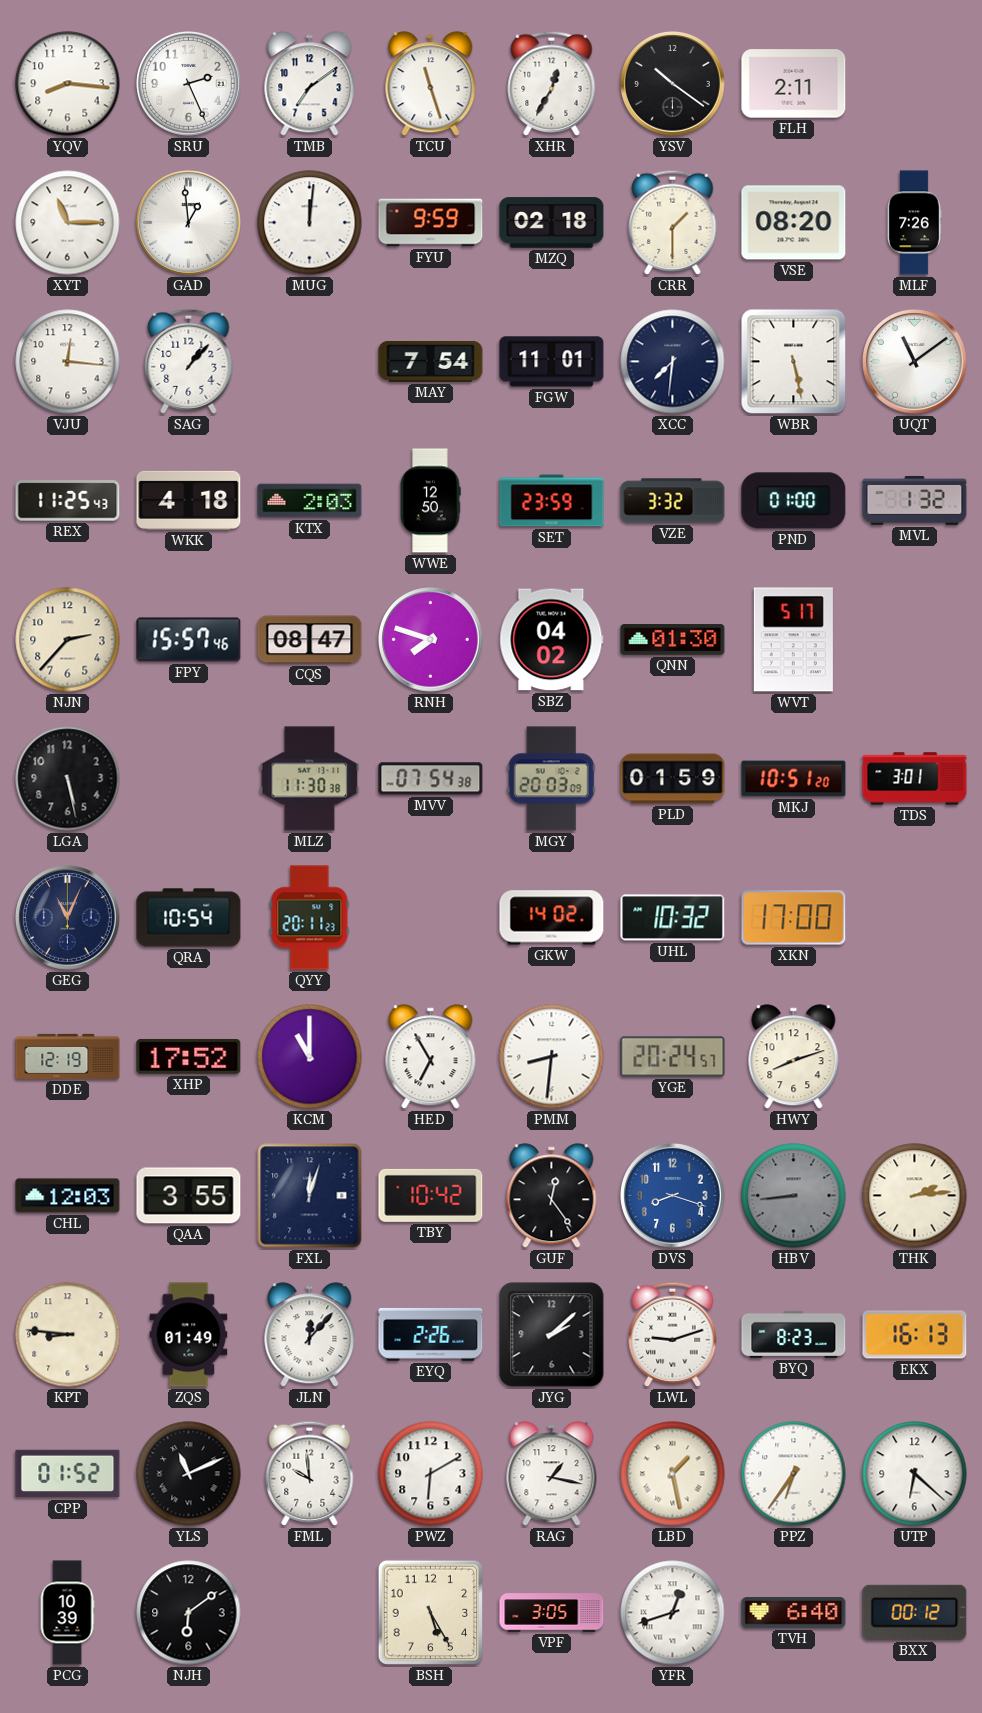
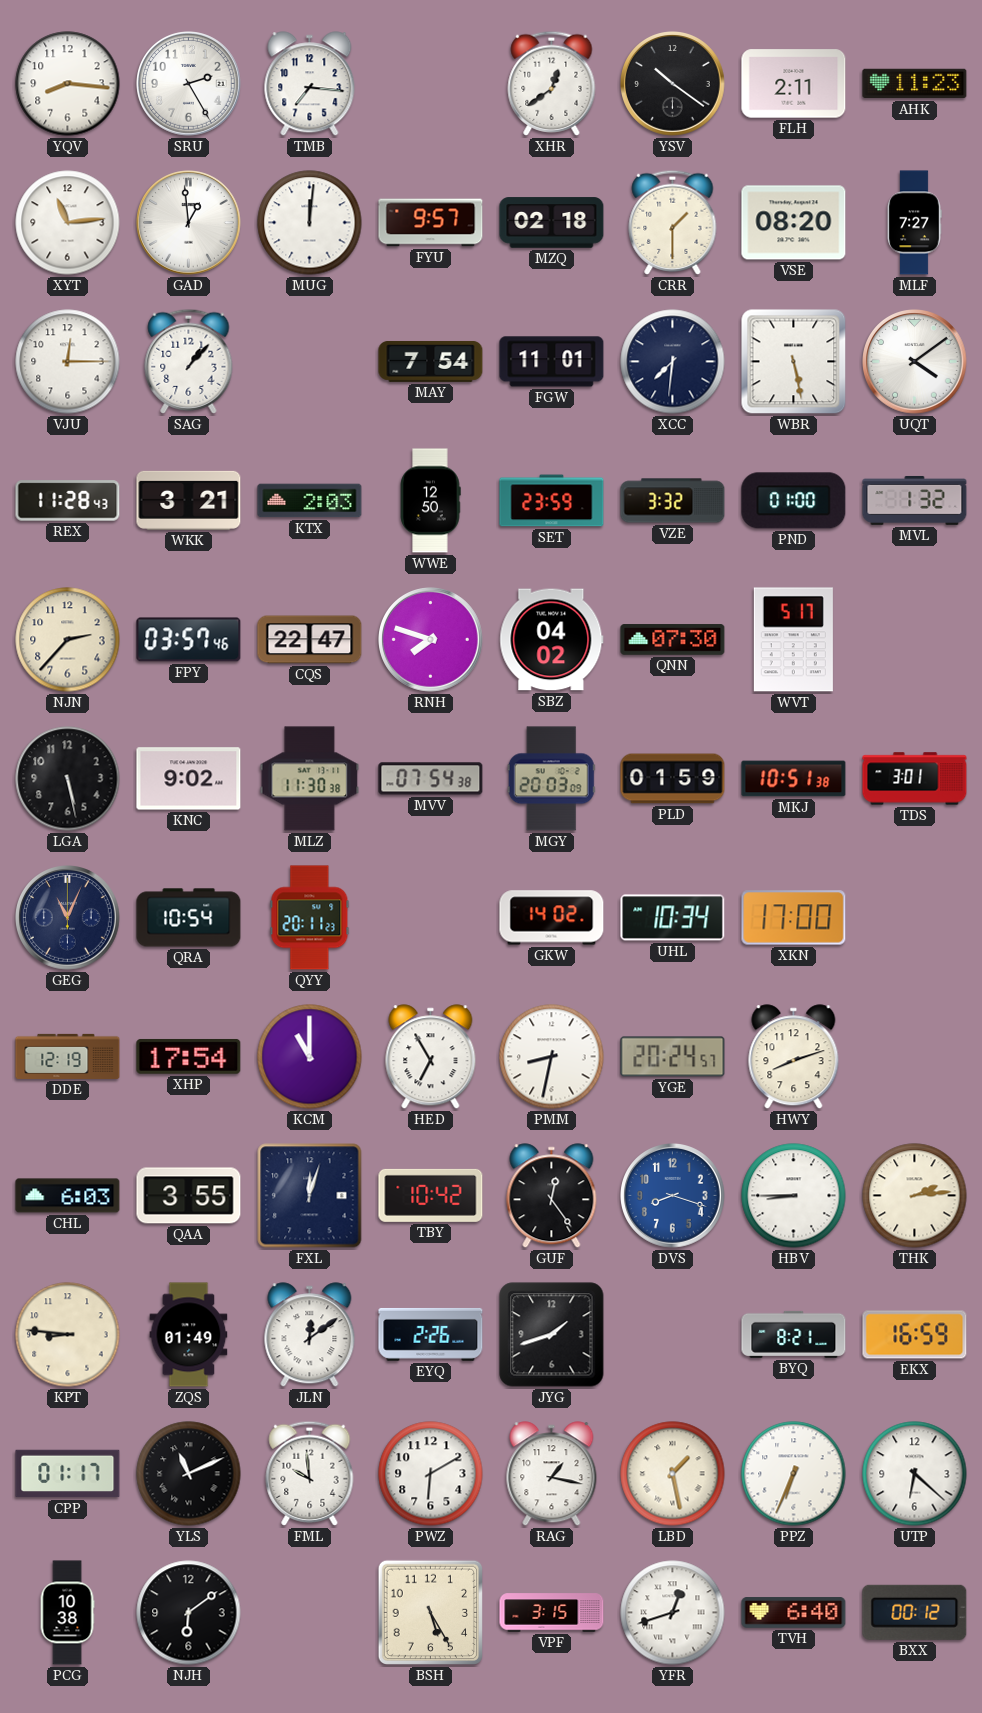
SRU: 2:26 -> 2:25
TMB: 7:09 -> 7:16
TCU: 11:27 -> none
XHR: 12:35 -> 12:39
AHK: none -> 11:23
XYT: 11:15 -> 11:14
FYU: 9:59 -> 9:57
MLF: 7:26 -> 7:27
VJU: 12:16 -> 12:15
UQT: 11:09 -> 4:09
REX: 11:25 -> 11:28
WKK: 4:18 -> 3:21
FPY: 15:57 -> 03:57
CQS: 08:47 -> 22:47
QNN: 01:30 -> 07:30
KNC: none -> 9:02
MKJ: 10:51:20 -> 10:51:38
UHL: 10:32 -> 10:34
XHP: 17:52 -> 17:54
PMM: 8:31 -> 8:32
CHL: 12:03 -> 6:03
HBV: 8:44 -> 8:45
HBV dial: grey -> white
JLN: 12:07 -> 12:09
JYG: 2:08 -> 1:42
LWL: 9:12 -> none
BYQ: 8:23 -> 8:21
EKX: 16:13 -> 16:59
CPP: 01:52 -> 01:17
PPZ: 6:36 -> 6:34
PCG: 10:39 -> 10:38
VPF: 3:05 -> 3:15
